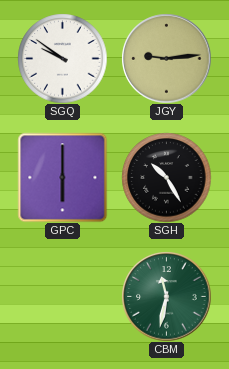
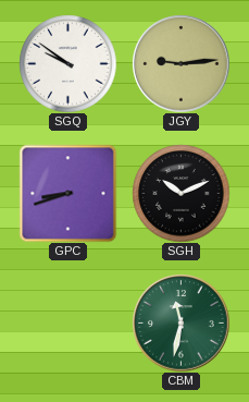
GPC: 6:00 -> 8:42
SGH: 10:25 -> 10:11
